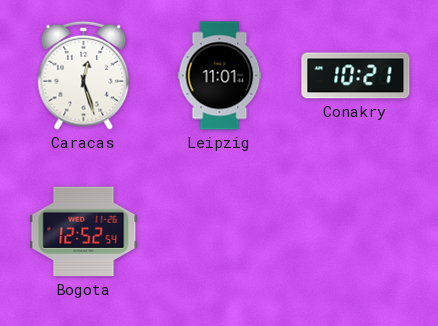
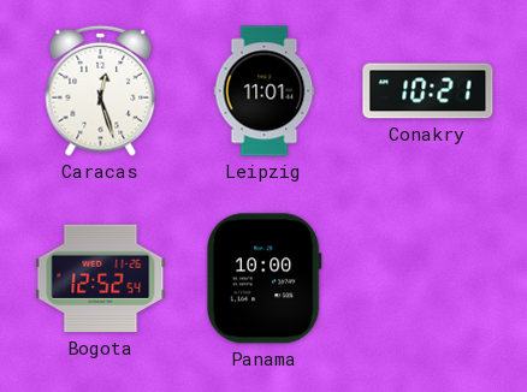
Panama: none -> 10:00
